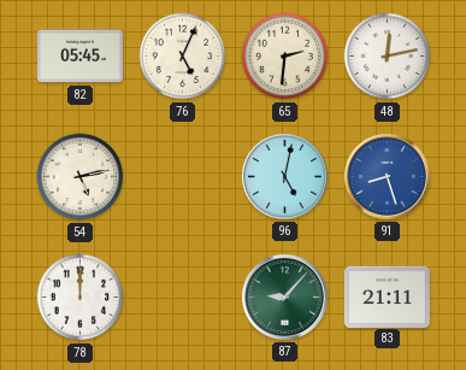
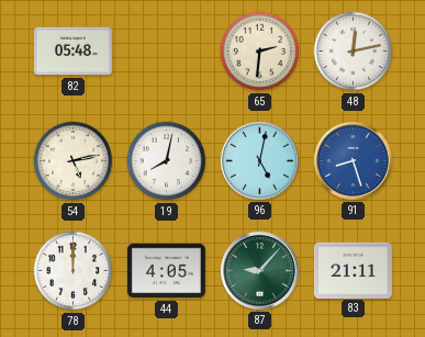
82: 05:45 -> 05:48
76: 5:04 -> none
19: none -> 8:02
44: none -> 4:05
